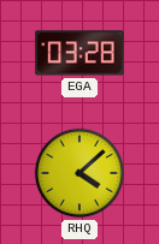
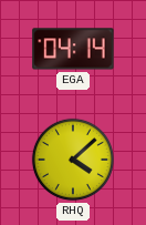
EGA: 03:28 -> 04:14
